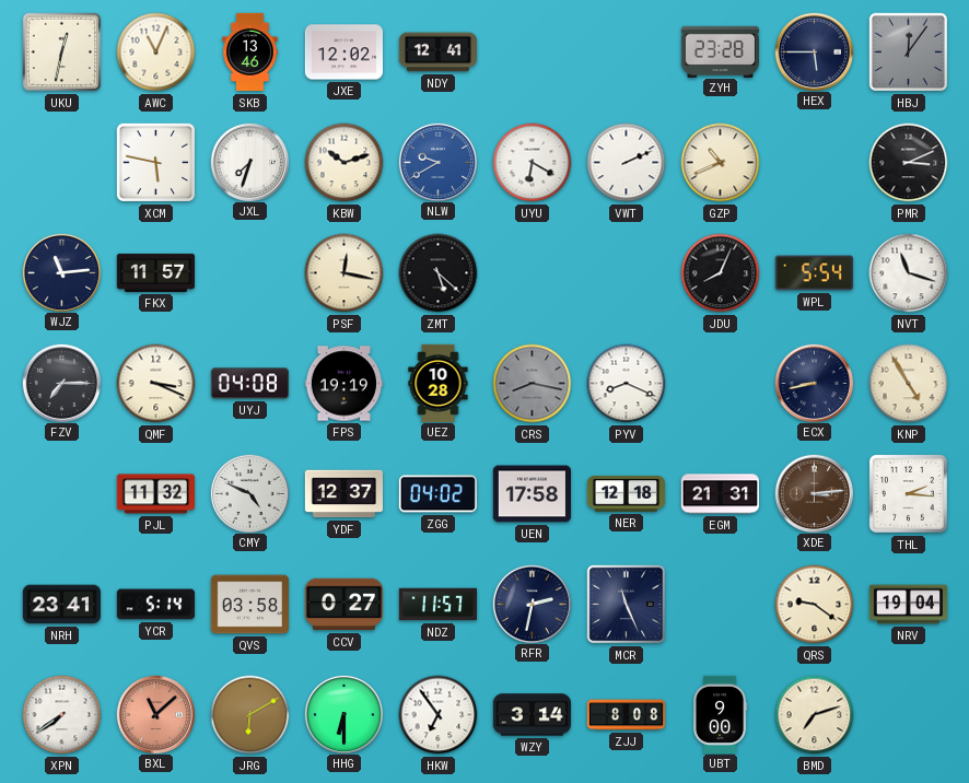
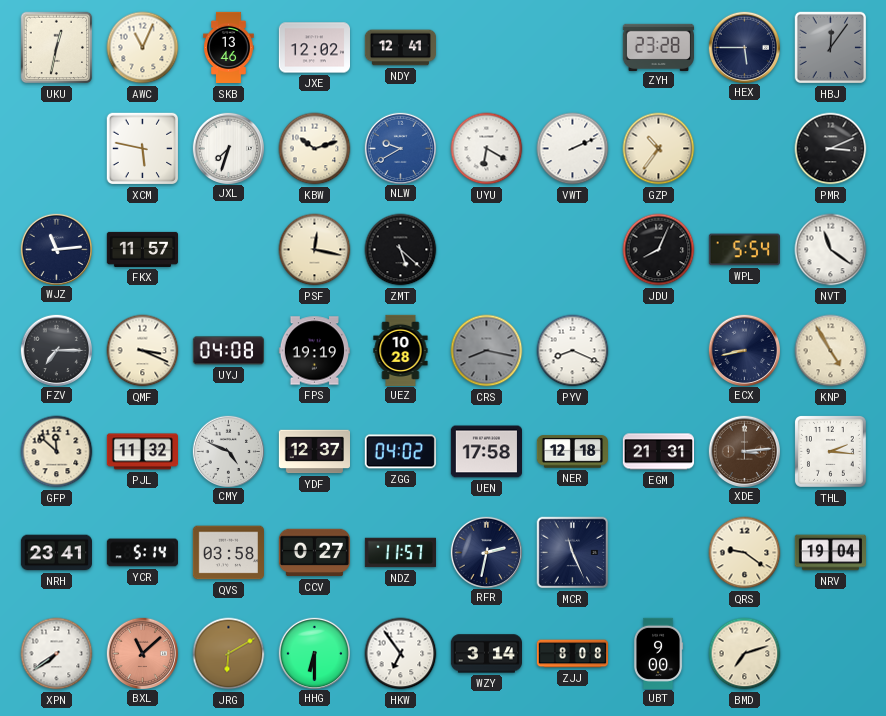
GZP: 10:41 -> 10:36
NVT: 11:18 -> 11:21
GFP: none -> 11:52
